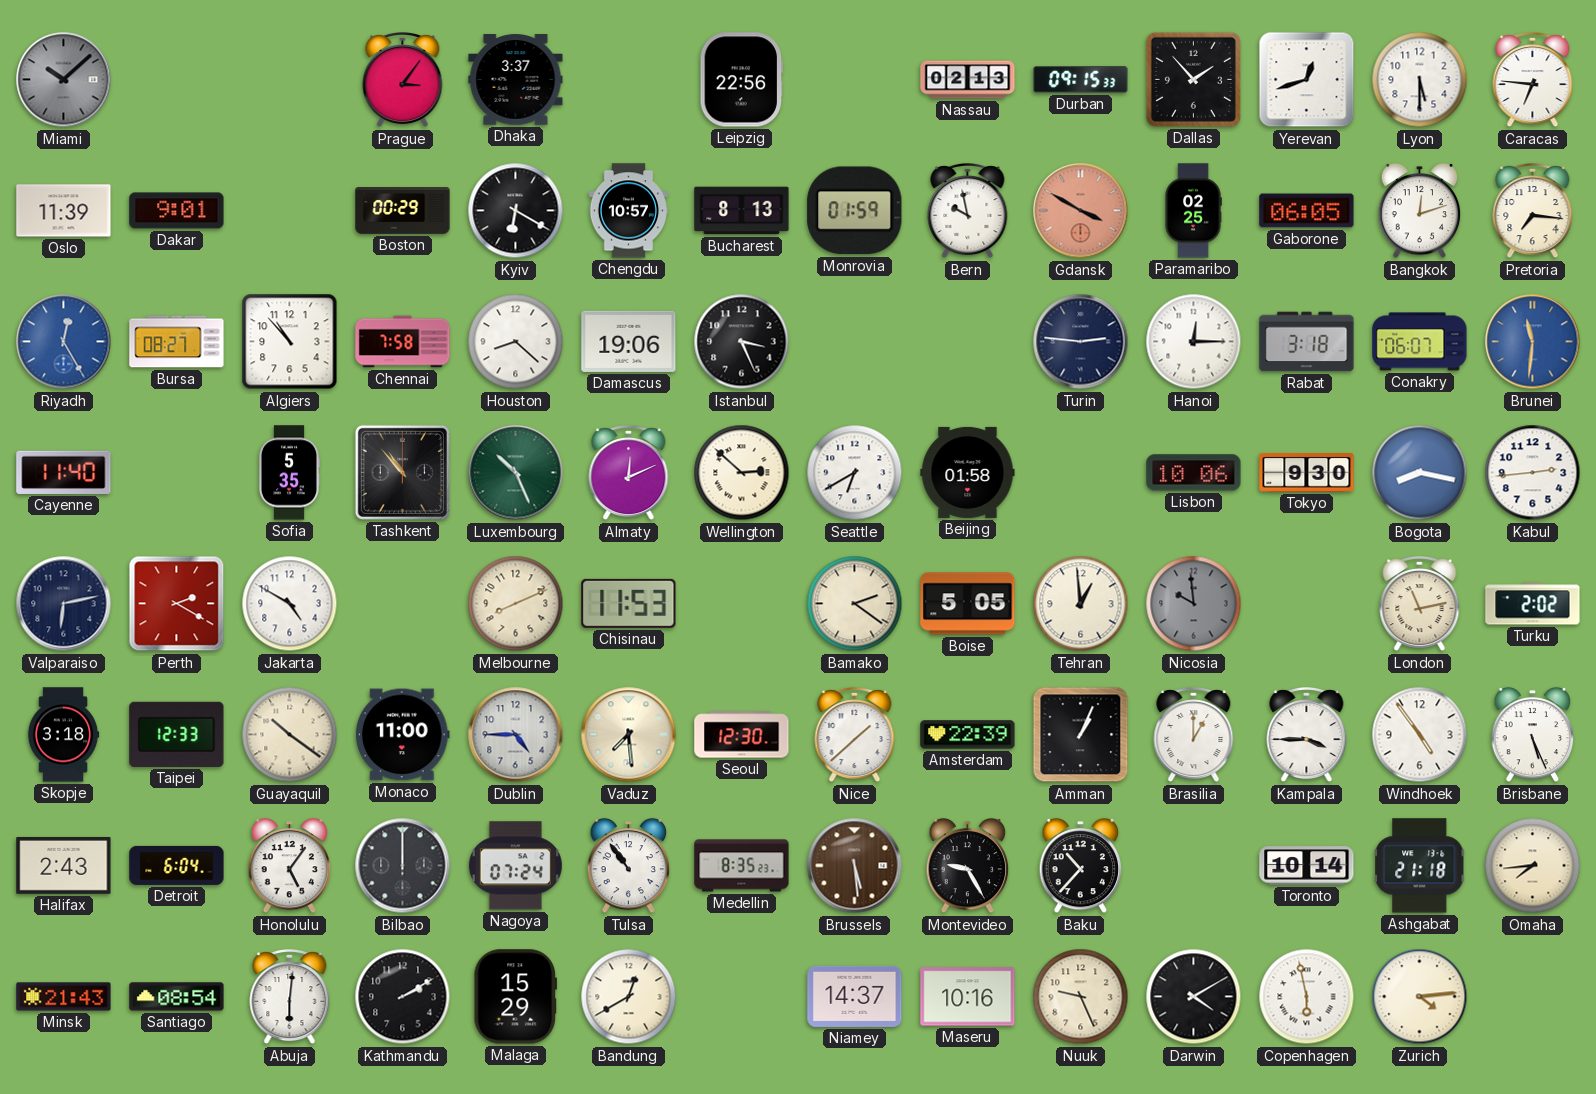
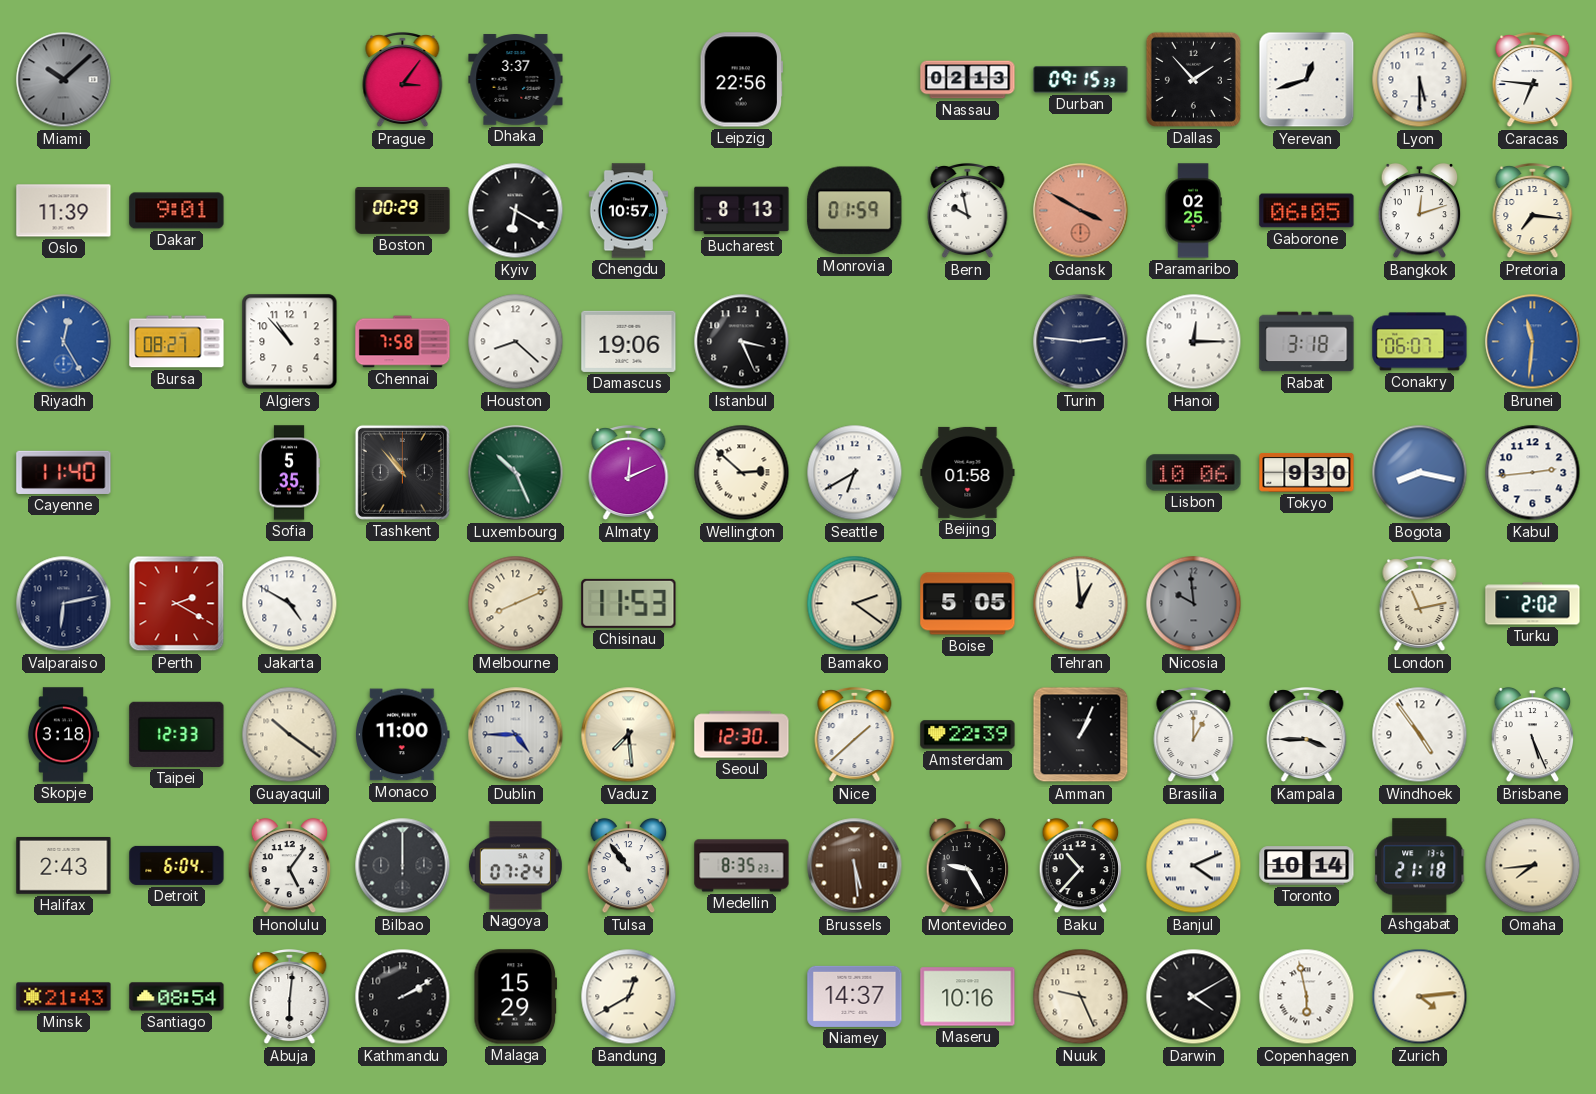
Banjul: none -> 4:11
